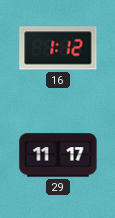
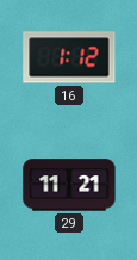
29: 11:17 -> 11:21
